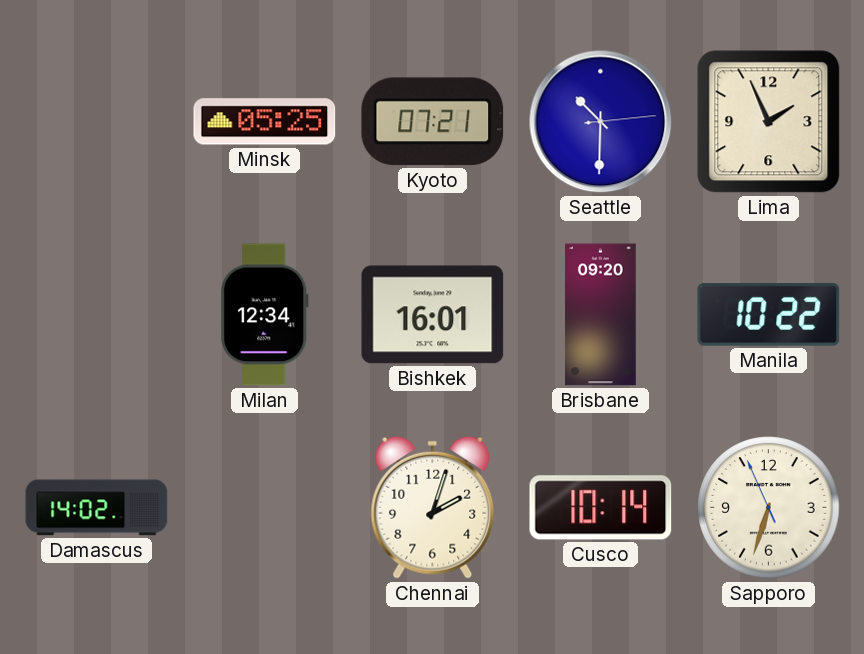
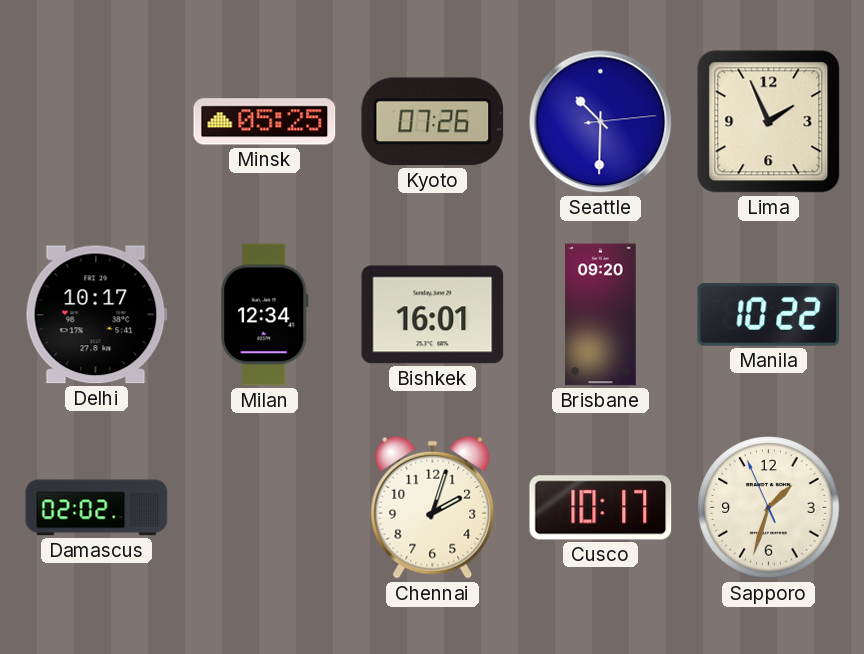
Kyoto: 07:21 -> 07:26
Delhi: none -> 10:17
Damascus: 14:02 -> 02:02
Cusco: 10:14 -> 10:17
Sapporo: 6:32 -> 1:32
